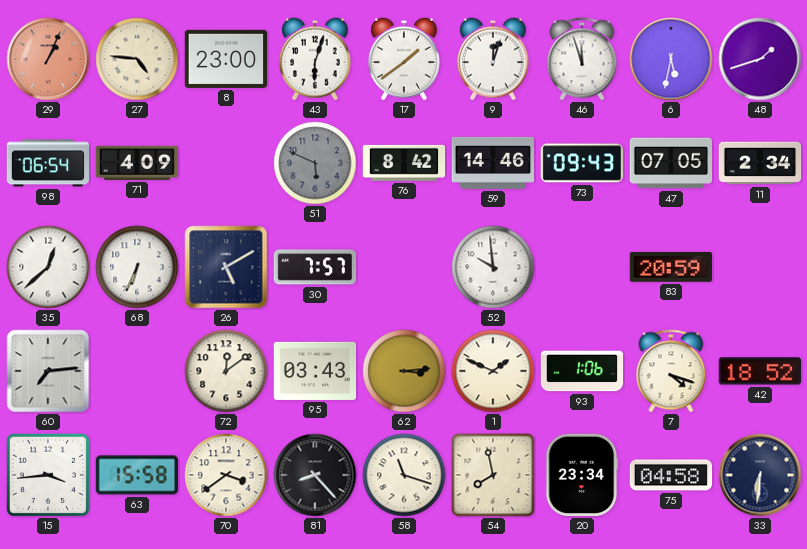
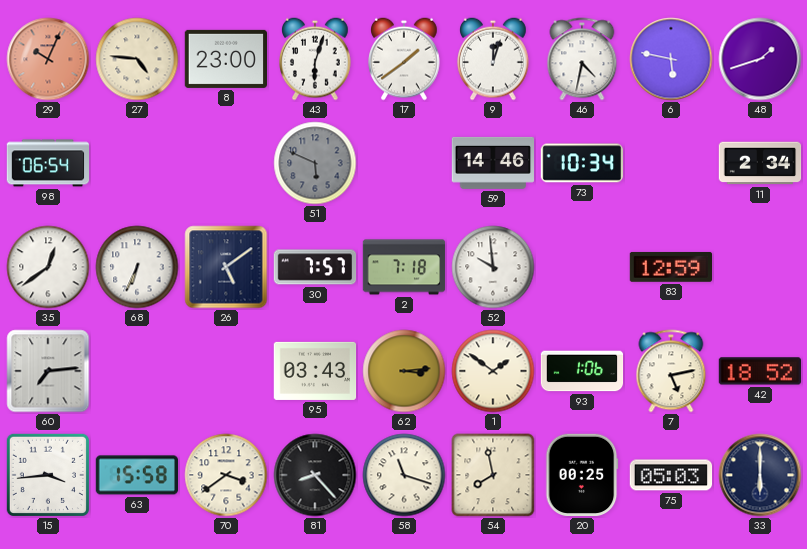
29: 1:04 -> 10:04
46: 11:57 -> 4:32
6: 5:32 -> 5:47
71: 4:09 -> none
76: 8:42 -> none
73: 09:43 -> 10:34
47: 07:05 -> none
35: 12:38 -> 12:39
26: 5:10 -> 5:09
2: none -> 7:18
83: 20:59 -> 12:59
72: 12:09 -> none
1: 1:49 -> 1:51
7: 4:18 -> 5:13
20: 23:34 -> 00:25
75: 04:58 -> 05:03
33: 6:31 -> 6:00
